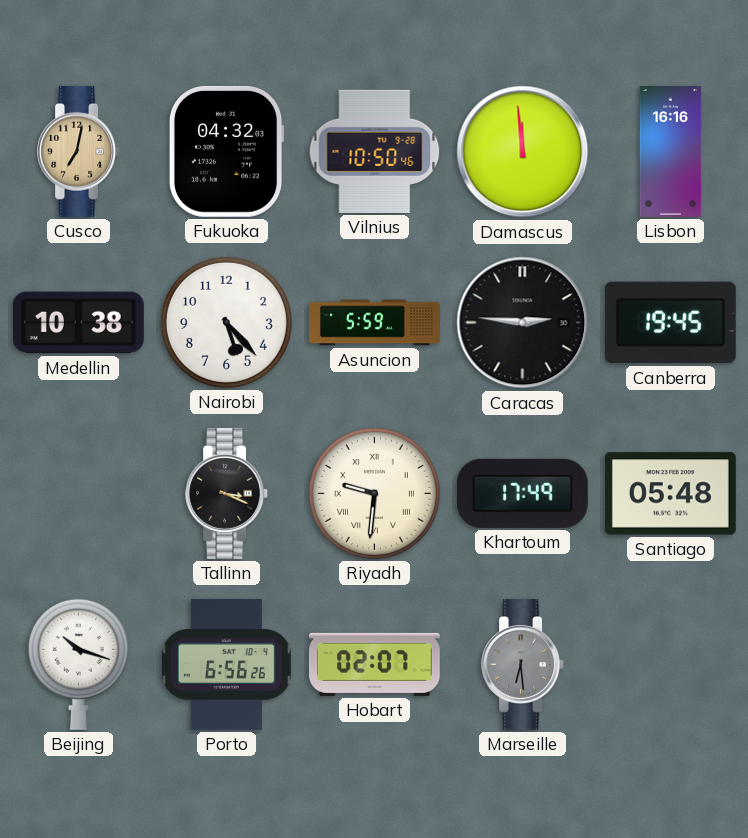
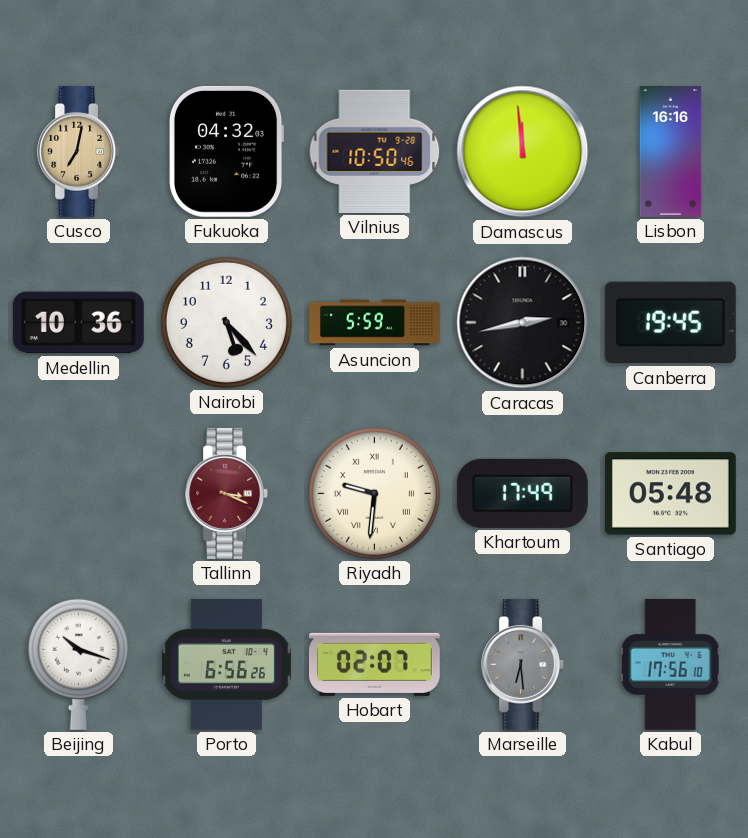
Medellin: 10:38 -> 10:36
Caracas: 2:46 -> 2:43
Tallinn dial: black -> burgundy
Kabul: none -> 17:56
